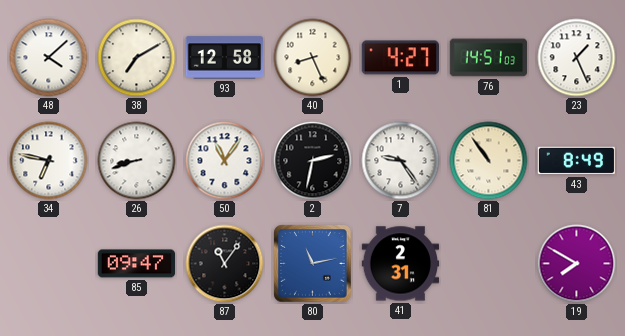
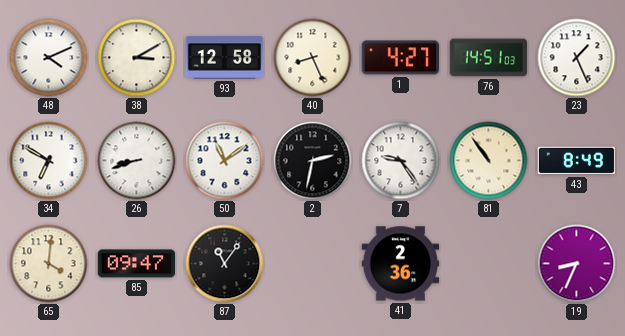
48: 4:08 -> 4:11
38: 7:10 -> 3:10
34: 6:47 -> 6:50
50: 11:06 -> 11:09
65: none -> 4:01
80: 11:13 -> none
41: 2:31 -> 2:36
19: 7:50 -> 8:34
